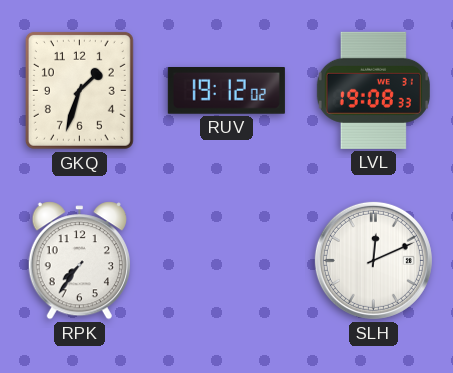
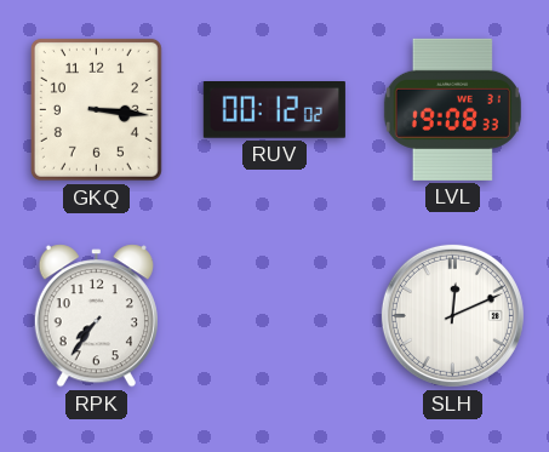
GKQ: 1:33 -> 3:16
RUV: 19:12 -> 00:12
